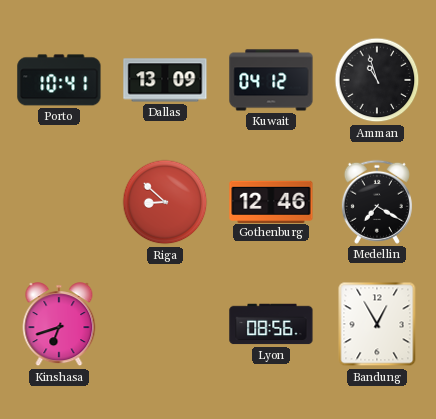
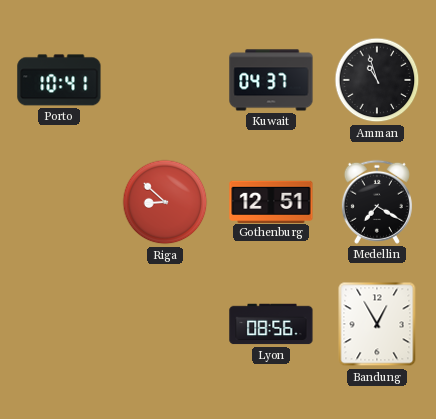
Dallas: 13:09 -> none
Kuwait: 04:12 -> 04:37
Gothenburg: 12:46 -> 12:51
Kinshasa: 6:42 -> none
